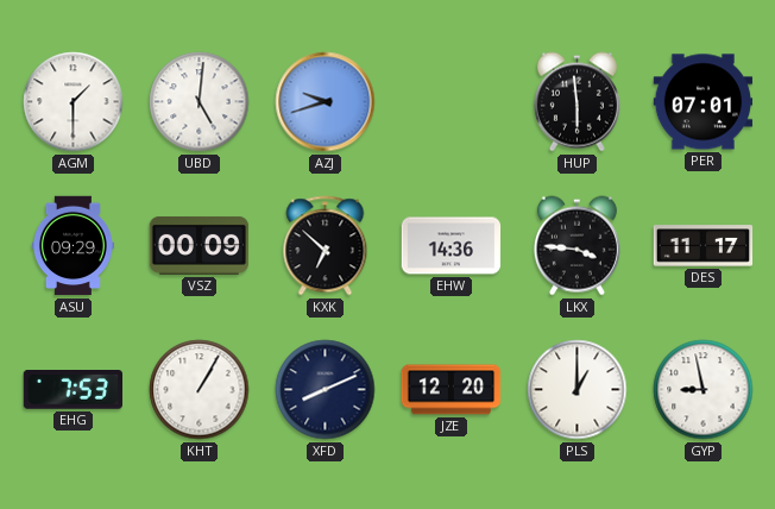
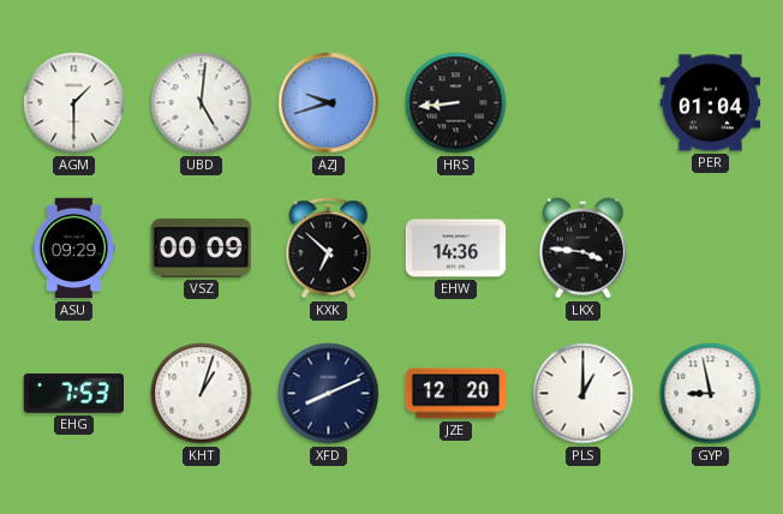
HRS: none -> 8:44
HUP: 5:59 -> none
PER: 07:01 -> 01:04
DES: 11:17 -> none
KHT: 1:05 -> 1:03
